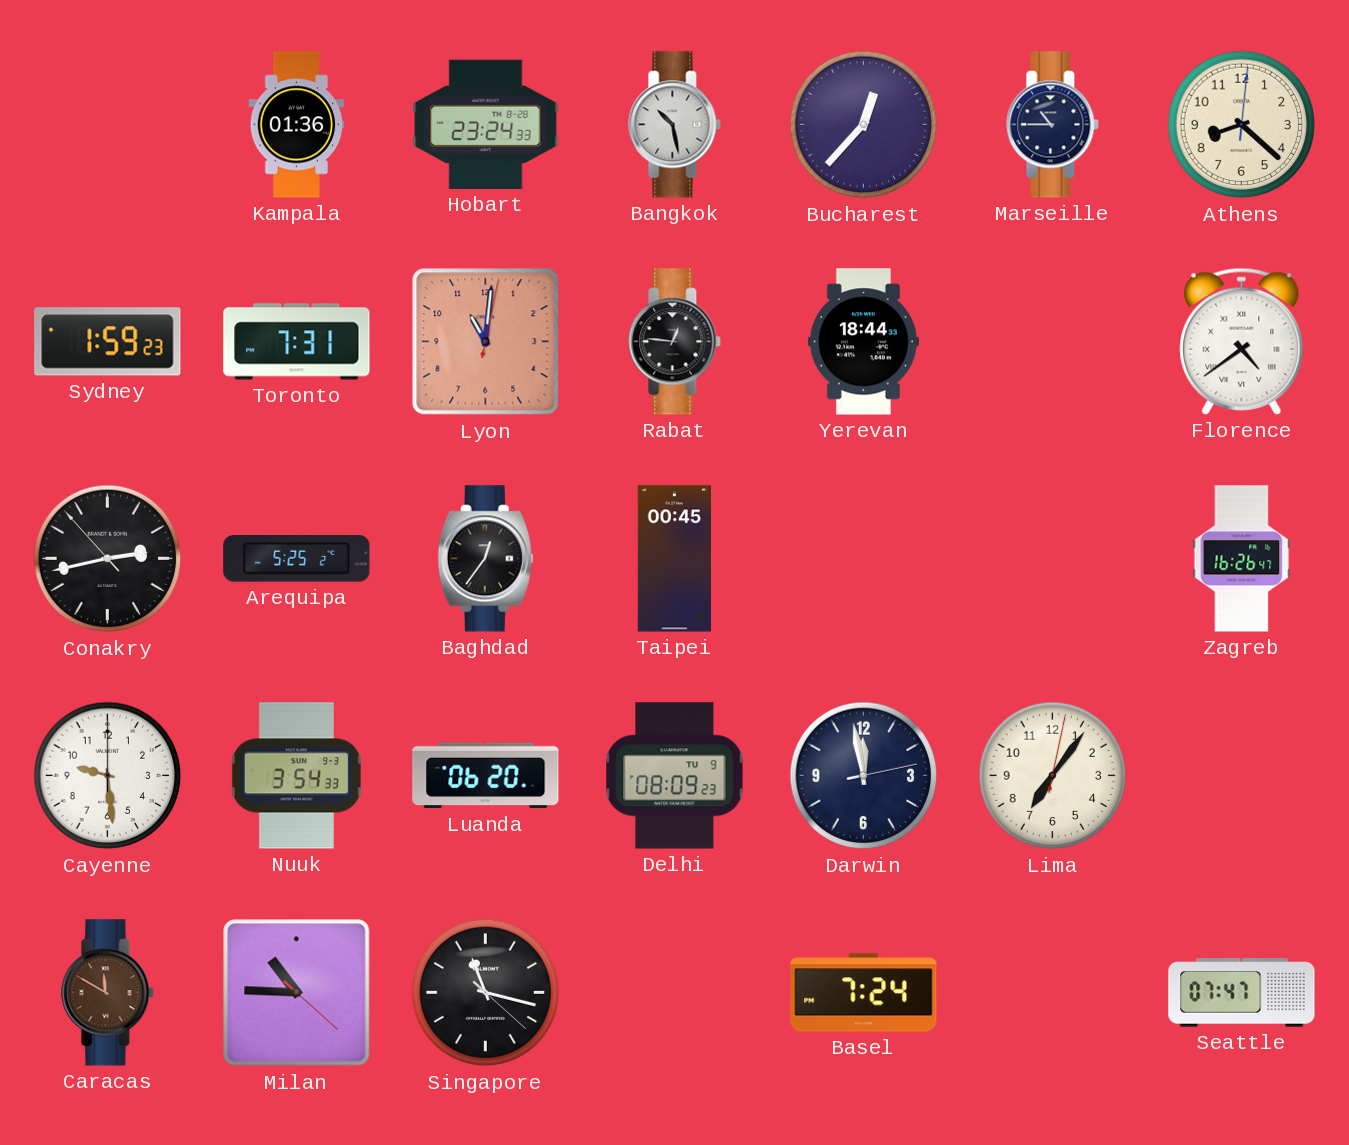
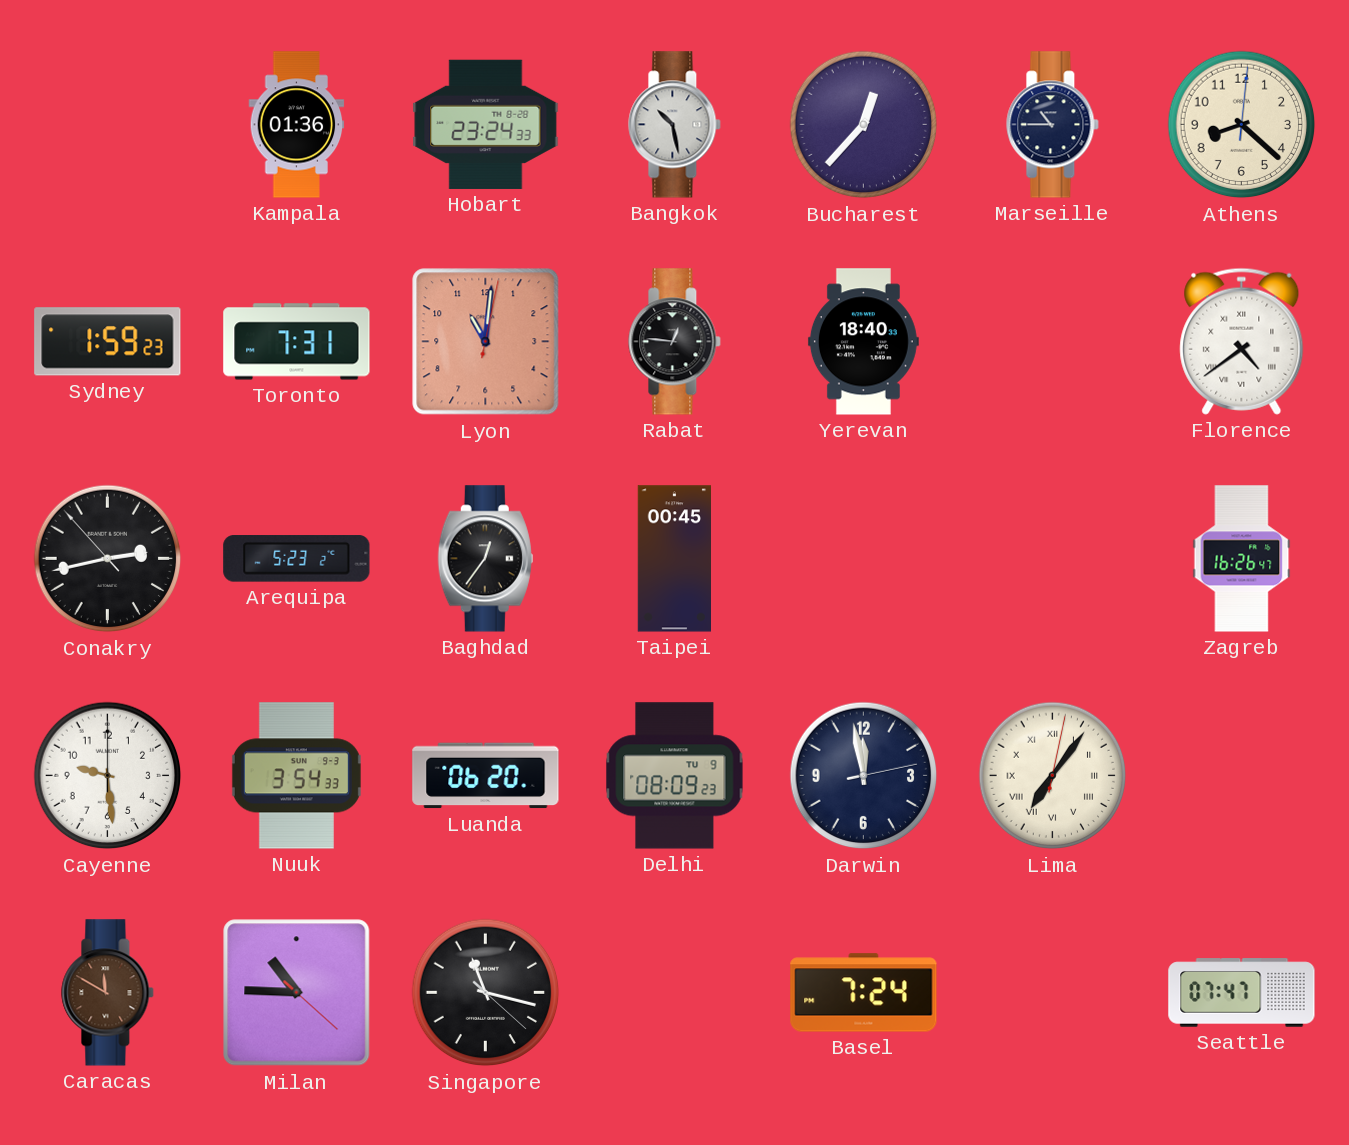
Yerevan: 18:44 -> 18:40
Arequipa: 5:25 -> 5:23
Lima numerals: Arabic -> Roman
